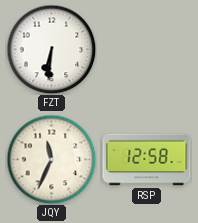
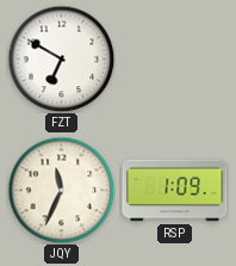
FZT: 6:31 -> 6:50
RSP: 12:58 -> 1:09
